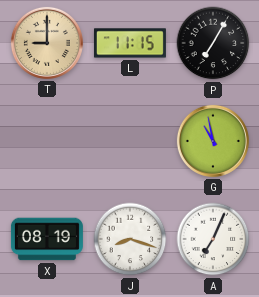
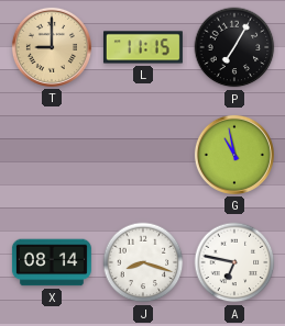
X: 08:19 -> 08:14
A: 7:04 -> 6:47
